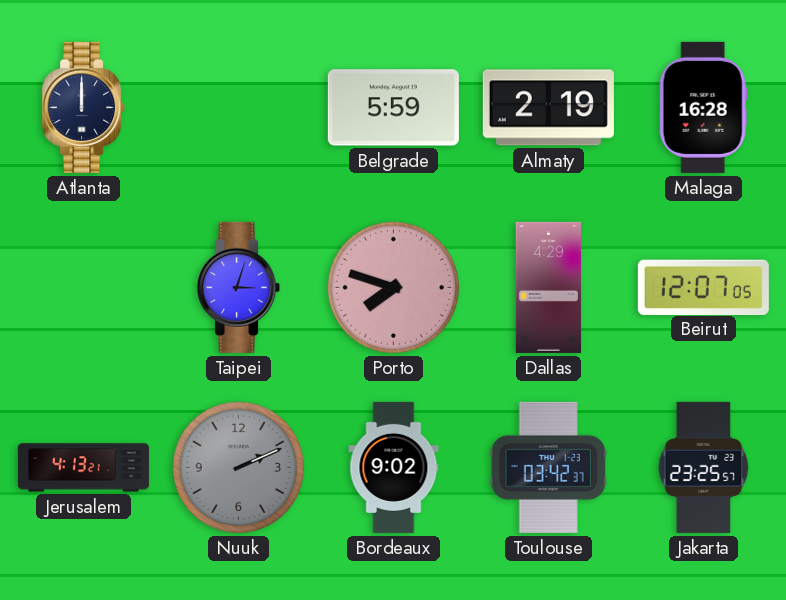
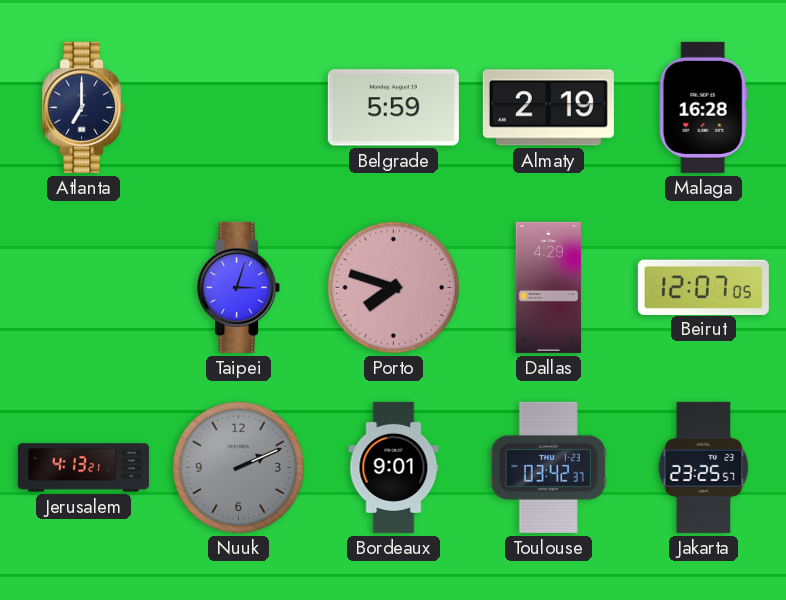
Atlanta: 12:00 -> 7:00
Bordeaux: 9:02 -> 9:01
